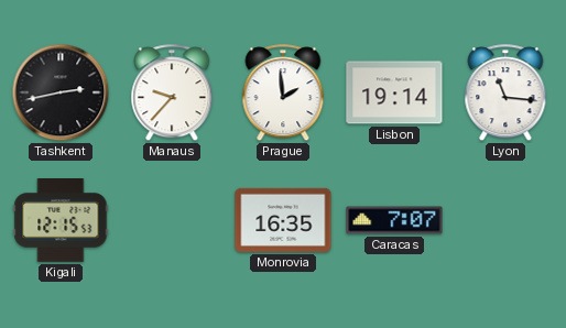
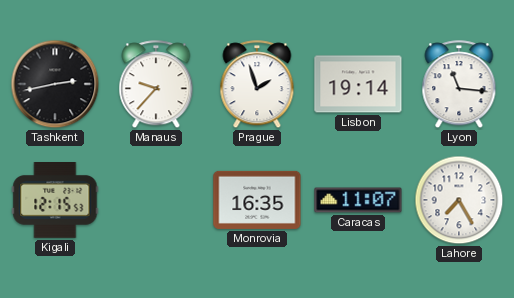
Prague: 1:59 -> 1:57
Caracas: 7:07 -> 11:07
Lahore: none -> 7:25
